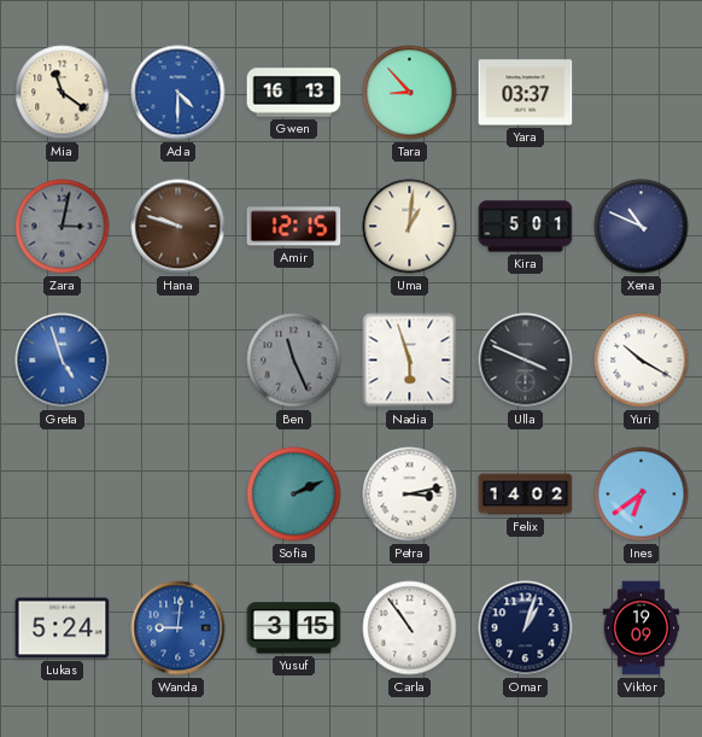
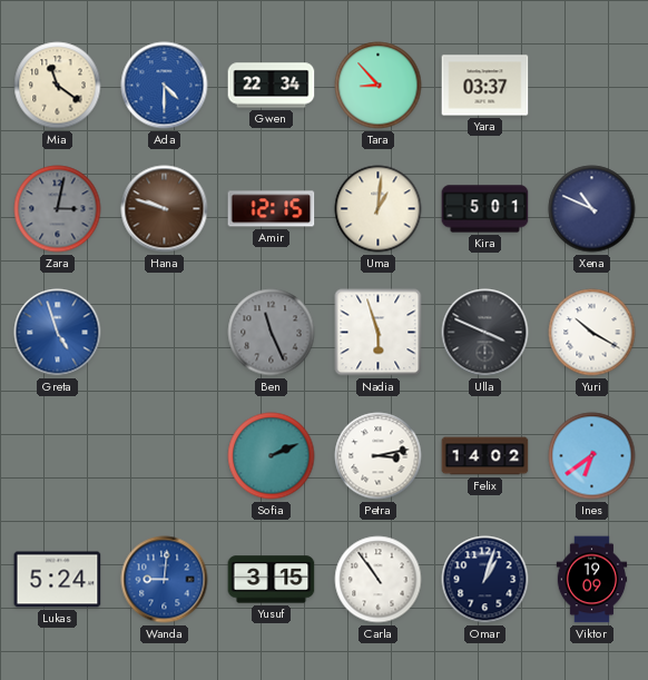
Gwen: 16:13 -> 22:34
